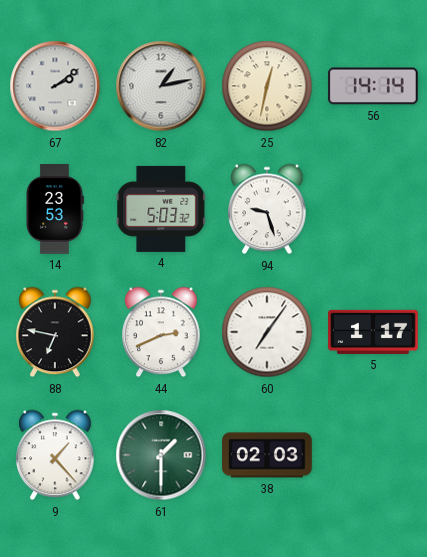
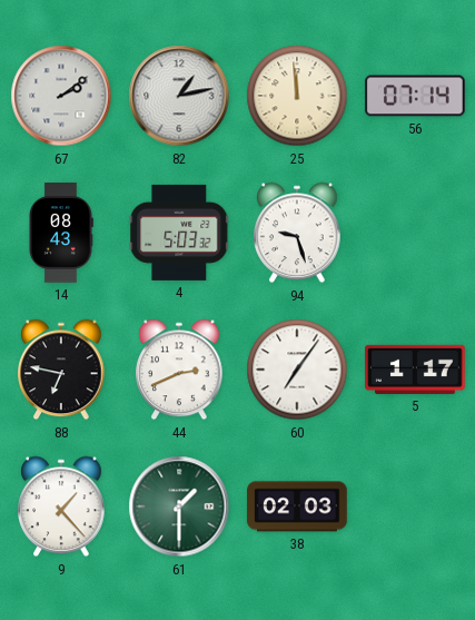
25: 12:32 -> 11:59
56: 14:14 -> 07:14
14: 23:53 -> 08:43
